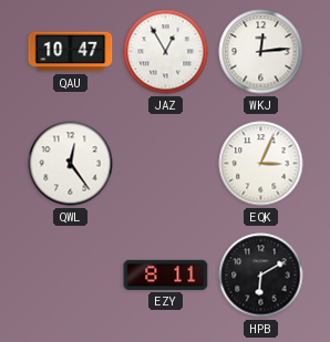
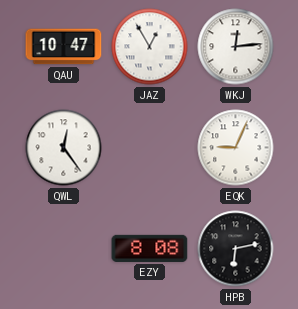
EQK: 3:04 -> 9:04
EZY: 8:11 -> 8:08
HPB: 6:10 -> 6:13
